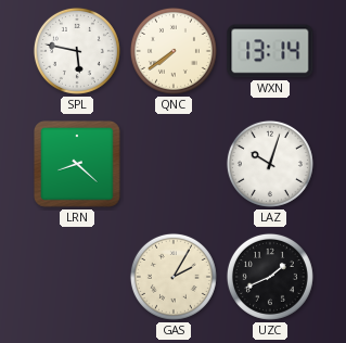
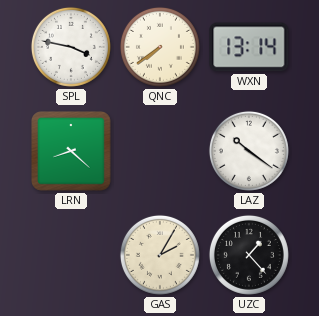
SPL: 5:47 -> 3:47
LAZ: 10:03 -> 10:21
UZC: 1:41 -> 1:23
